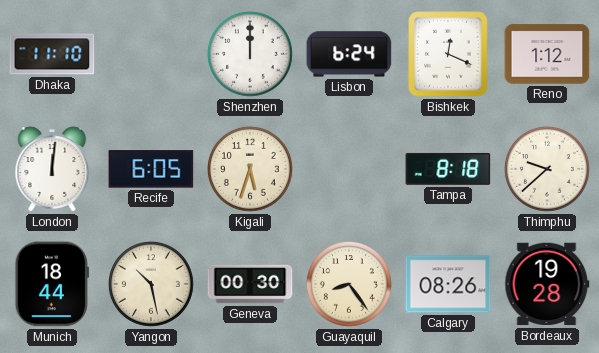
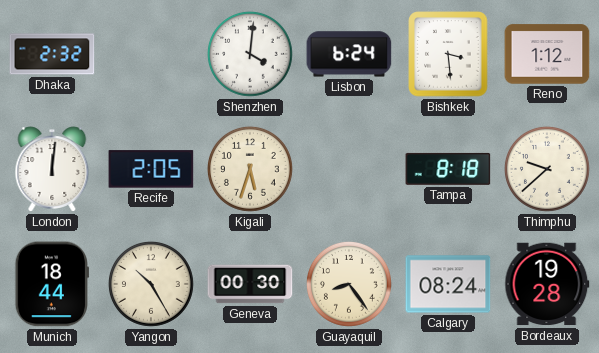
Dhaka: 11:10 -> 2:32
Shenzhen: 12:00 -> 4:01
Bishkek: 12:19 -> 3:29
Recife: 6:05 -> 2:05
Yangon: 10:28 -> 10:25
Calgary: 08:26 -> 08:24
